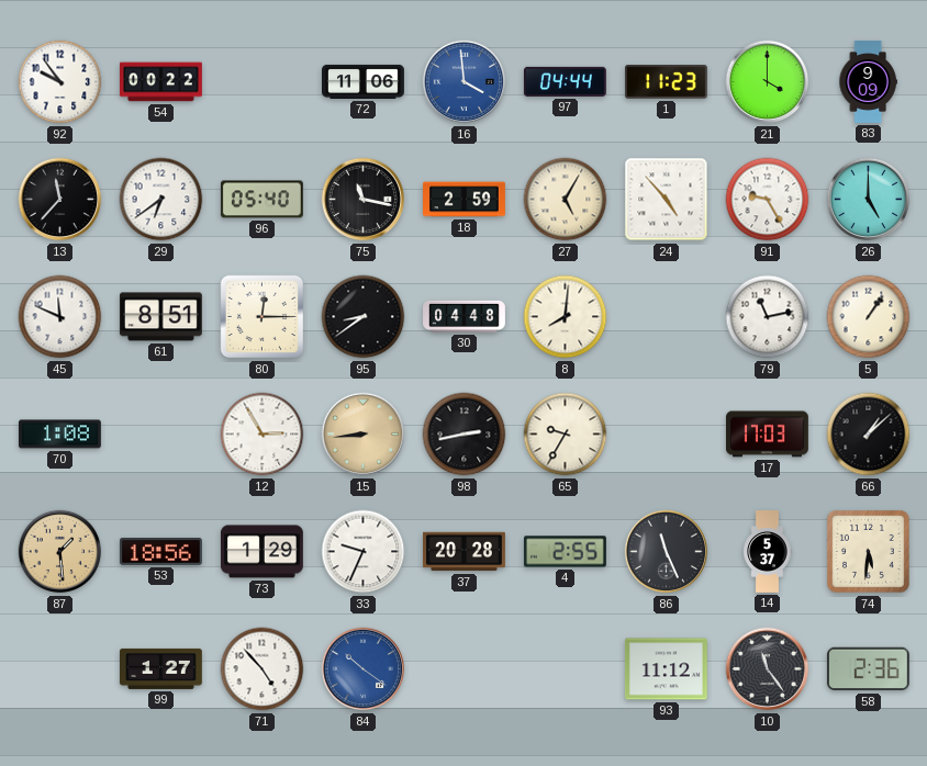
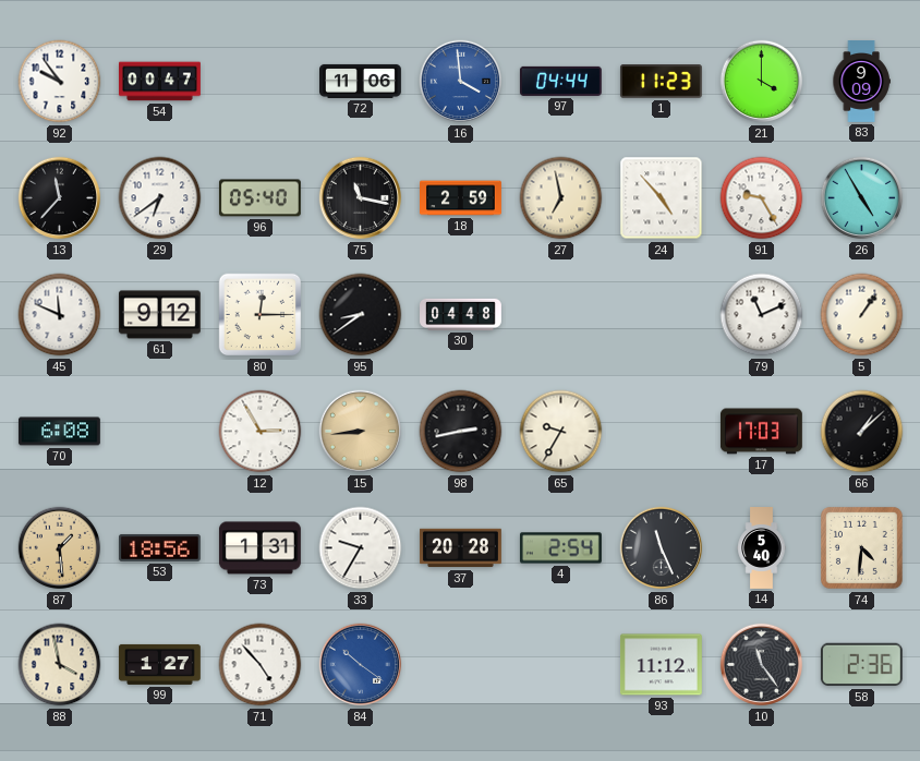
54: 00:22 -> 00:47
27: 5:05 -> 6:58
26: 5:00 -> 4:55
61: 8:51 -> 9:12
8: 8:01 -> none
79: 11:13 -> 11:11
70: 1:08 -> 6:08
73: 1:29 -> 1:31
33: 9:34 -> 9:35
4: 2:55 -> 2:54
14: 5:37 -> 5:40
74: 5:31 -> 4:31
88: none -> 3:58
